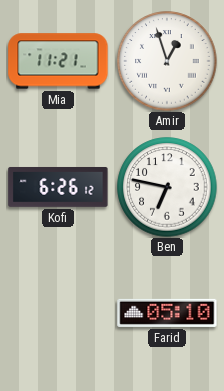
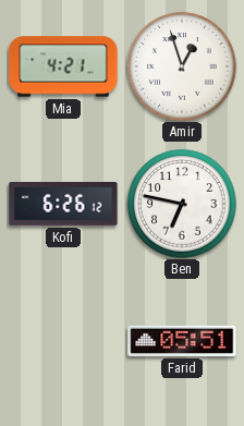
Mia: 11:21 -> 4:21
Farid: 05:10 -> 05:51
